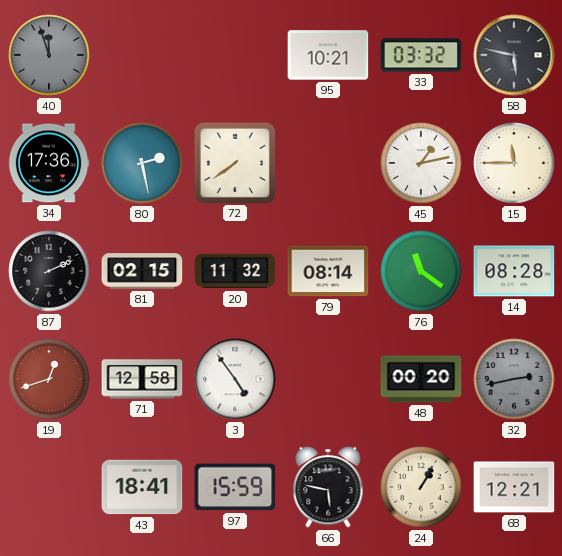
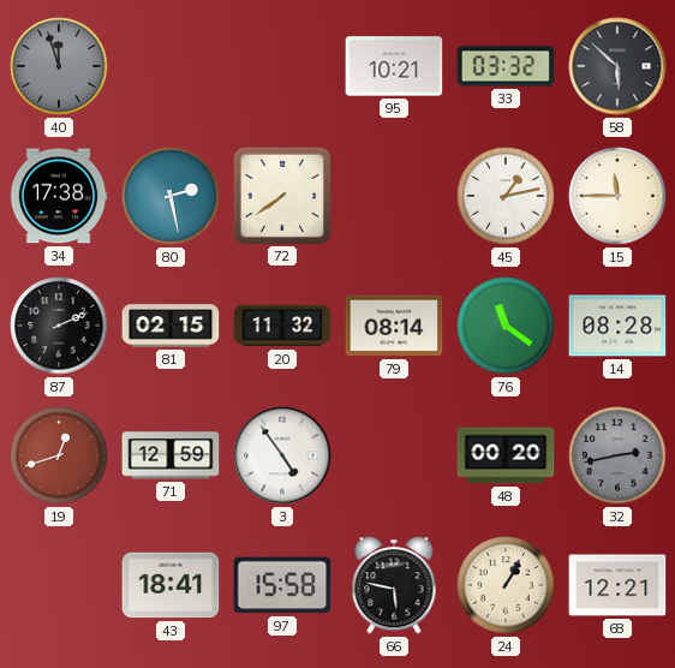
58: 5:47 -> 5:52
34: 17:36 -> 17:38
71: 12:58 -> 12:59
97: 15:59 -> 15:58
